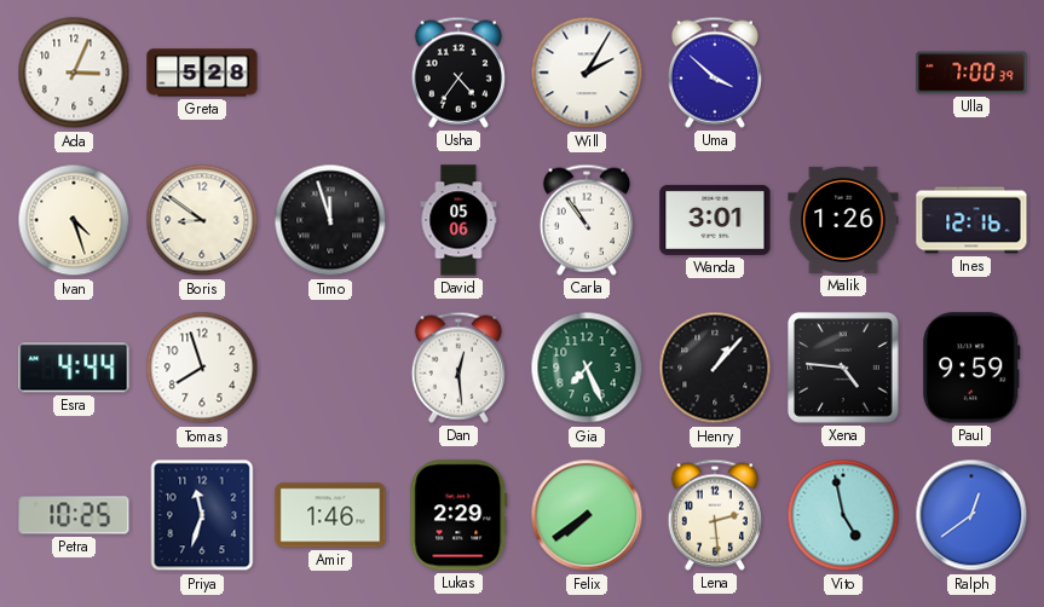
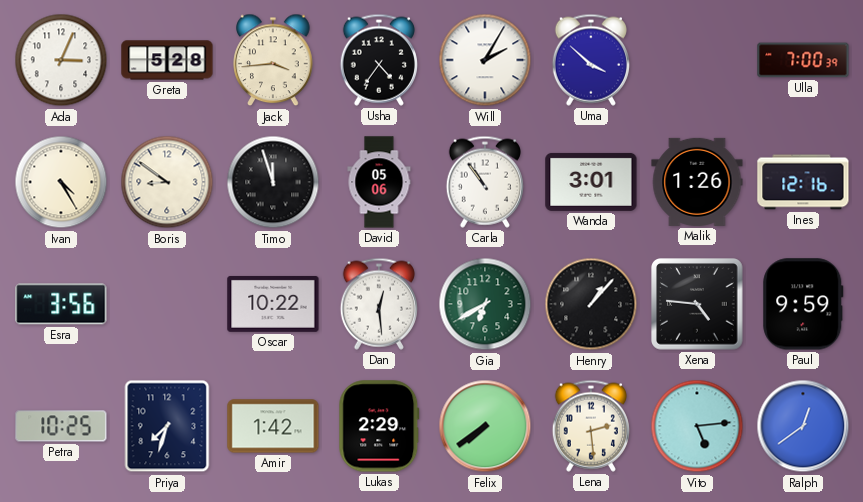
Jack: none -> 3:44
Ivan: 4:27 -> 4:25
Esra: 4:44 -> 3:56
Tomas: 7:57 -> none
Oscar: none -> 10:22
Gia: 7:26 -> 6:40
Priya: 11:33 -> 7:33
Amir: 1:46 -> 1:42
Vito: 4:58 -> 5:14
